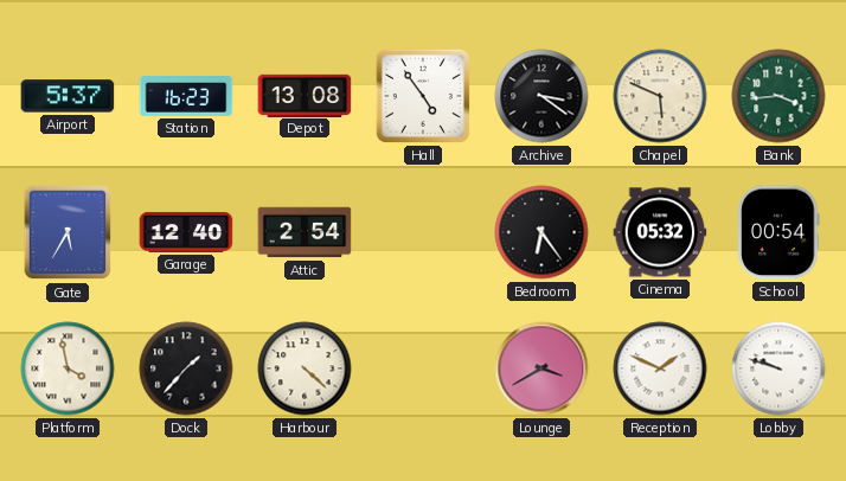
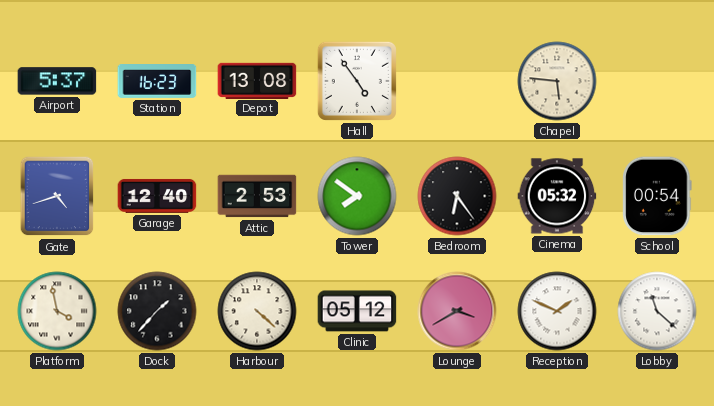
Archive: 3:21 -> none
Chapel: 5:49 -> 5:46
Bank: 3:44 -> none
Gate: 5:35 -> 4:42
Attic: 2:54 -> 2:53
Tower: none -> 7:51
Clinic: none -> 05:12
Lobby: 9:48 -> 11:22
